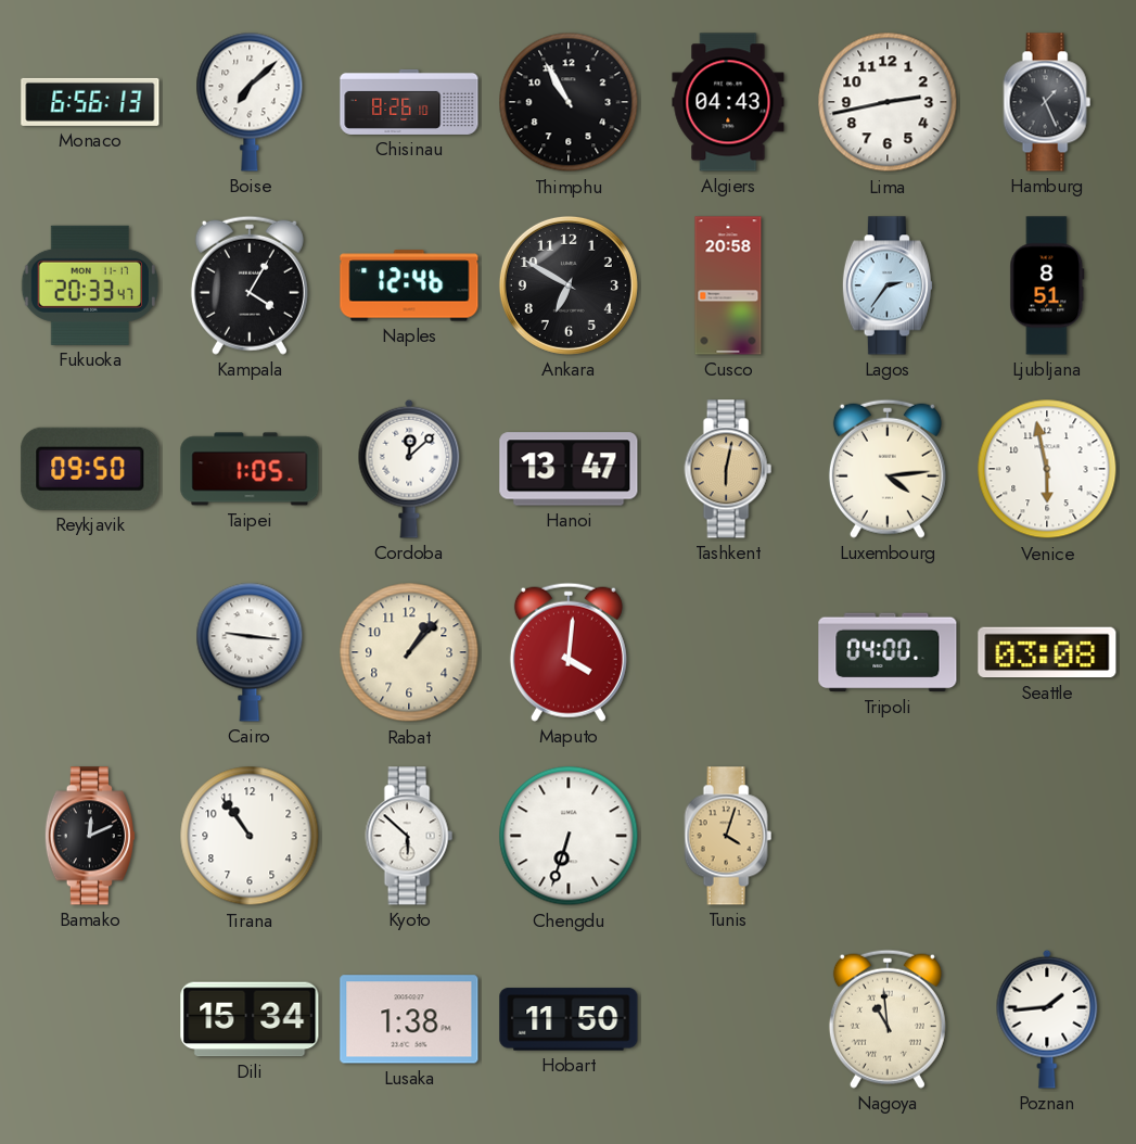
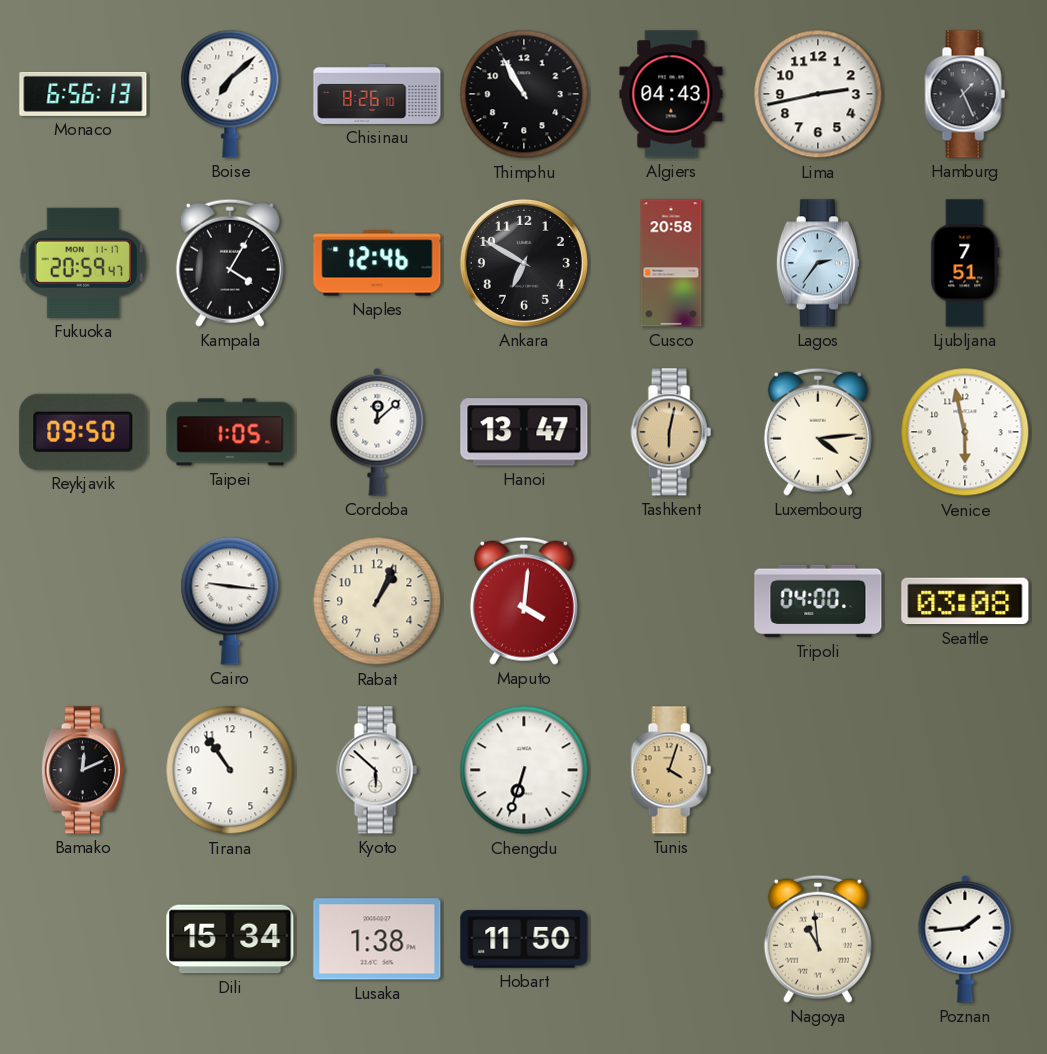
Fukuoka: 20:33 -> 20:59
Ljubljana: 8:51 -> 7:51
Rabat: 1:07 -> 1:04
